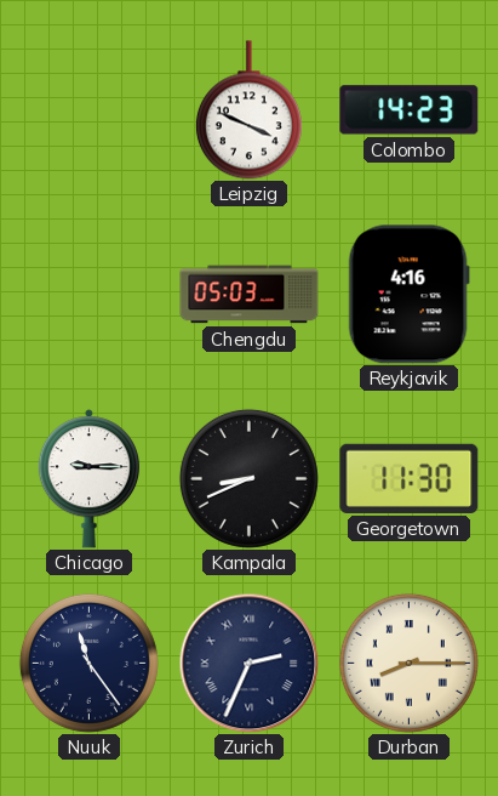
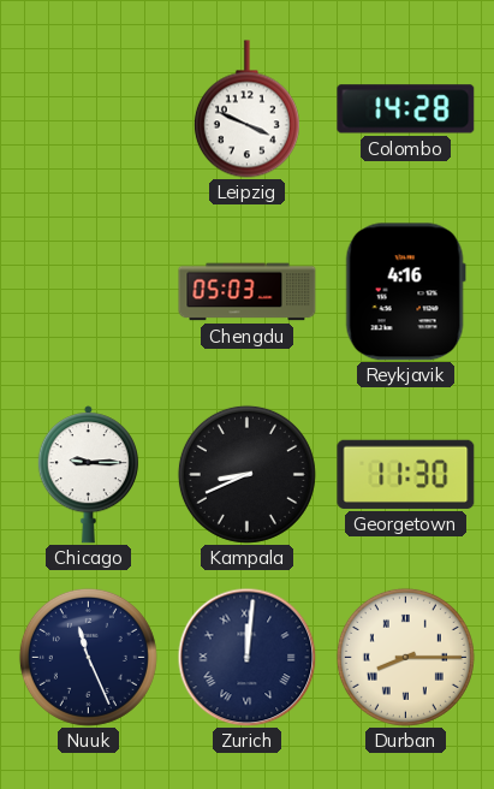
Colombo: 14:23 -> 14:28
Nuuk: 11:24 -> 11:26
Zurich: 2:34 -> 12:01
